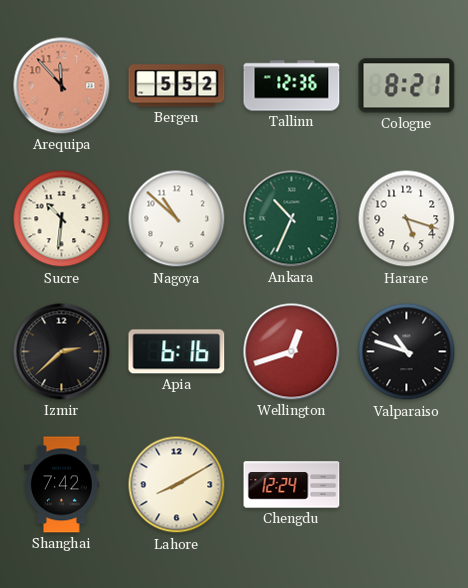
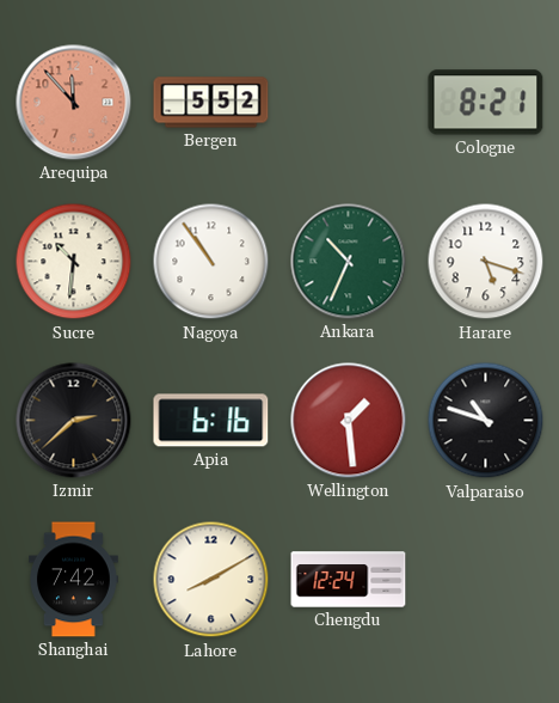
Tallinn: 12:36 -> none
Nagoya: 10:52 -> 10:54
Wellington: 12:42 -> 1:29
